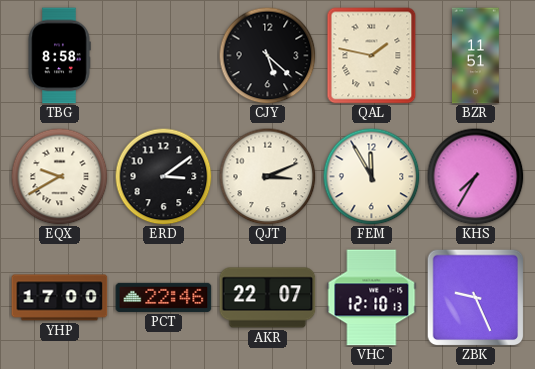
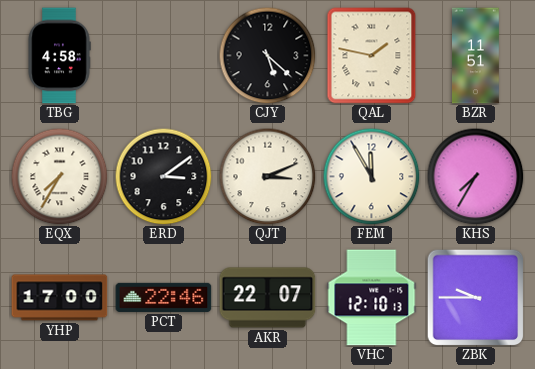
TBG: 8:58 -> 4:58
EQX: 9:40 -> 7:35
ZBK: 9:26 -> 9:45
